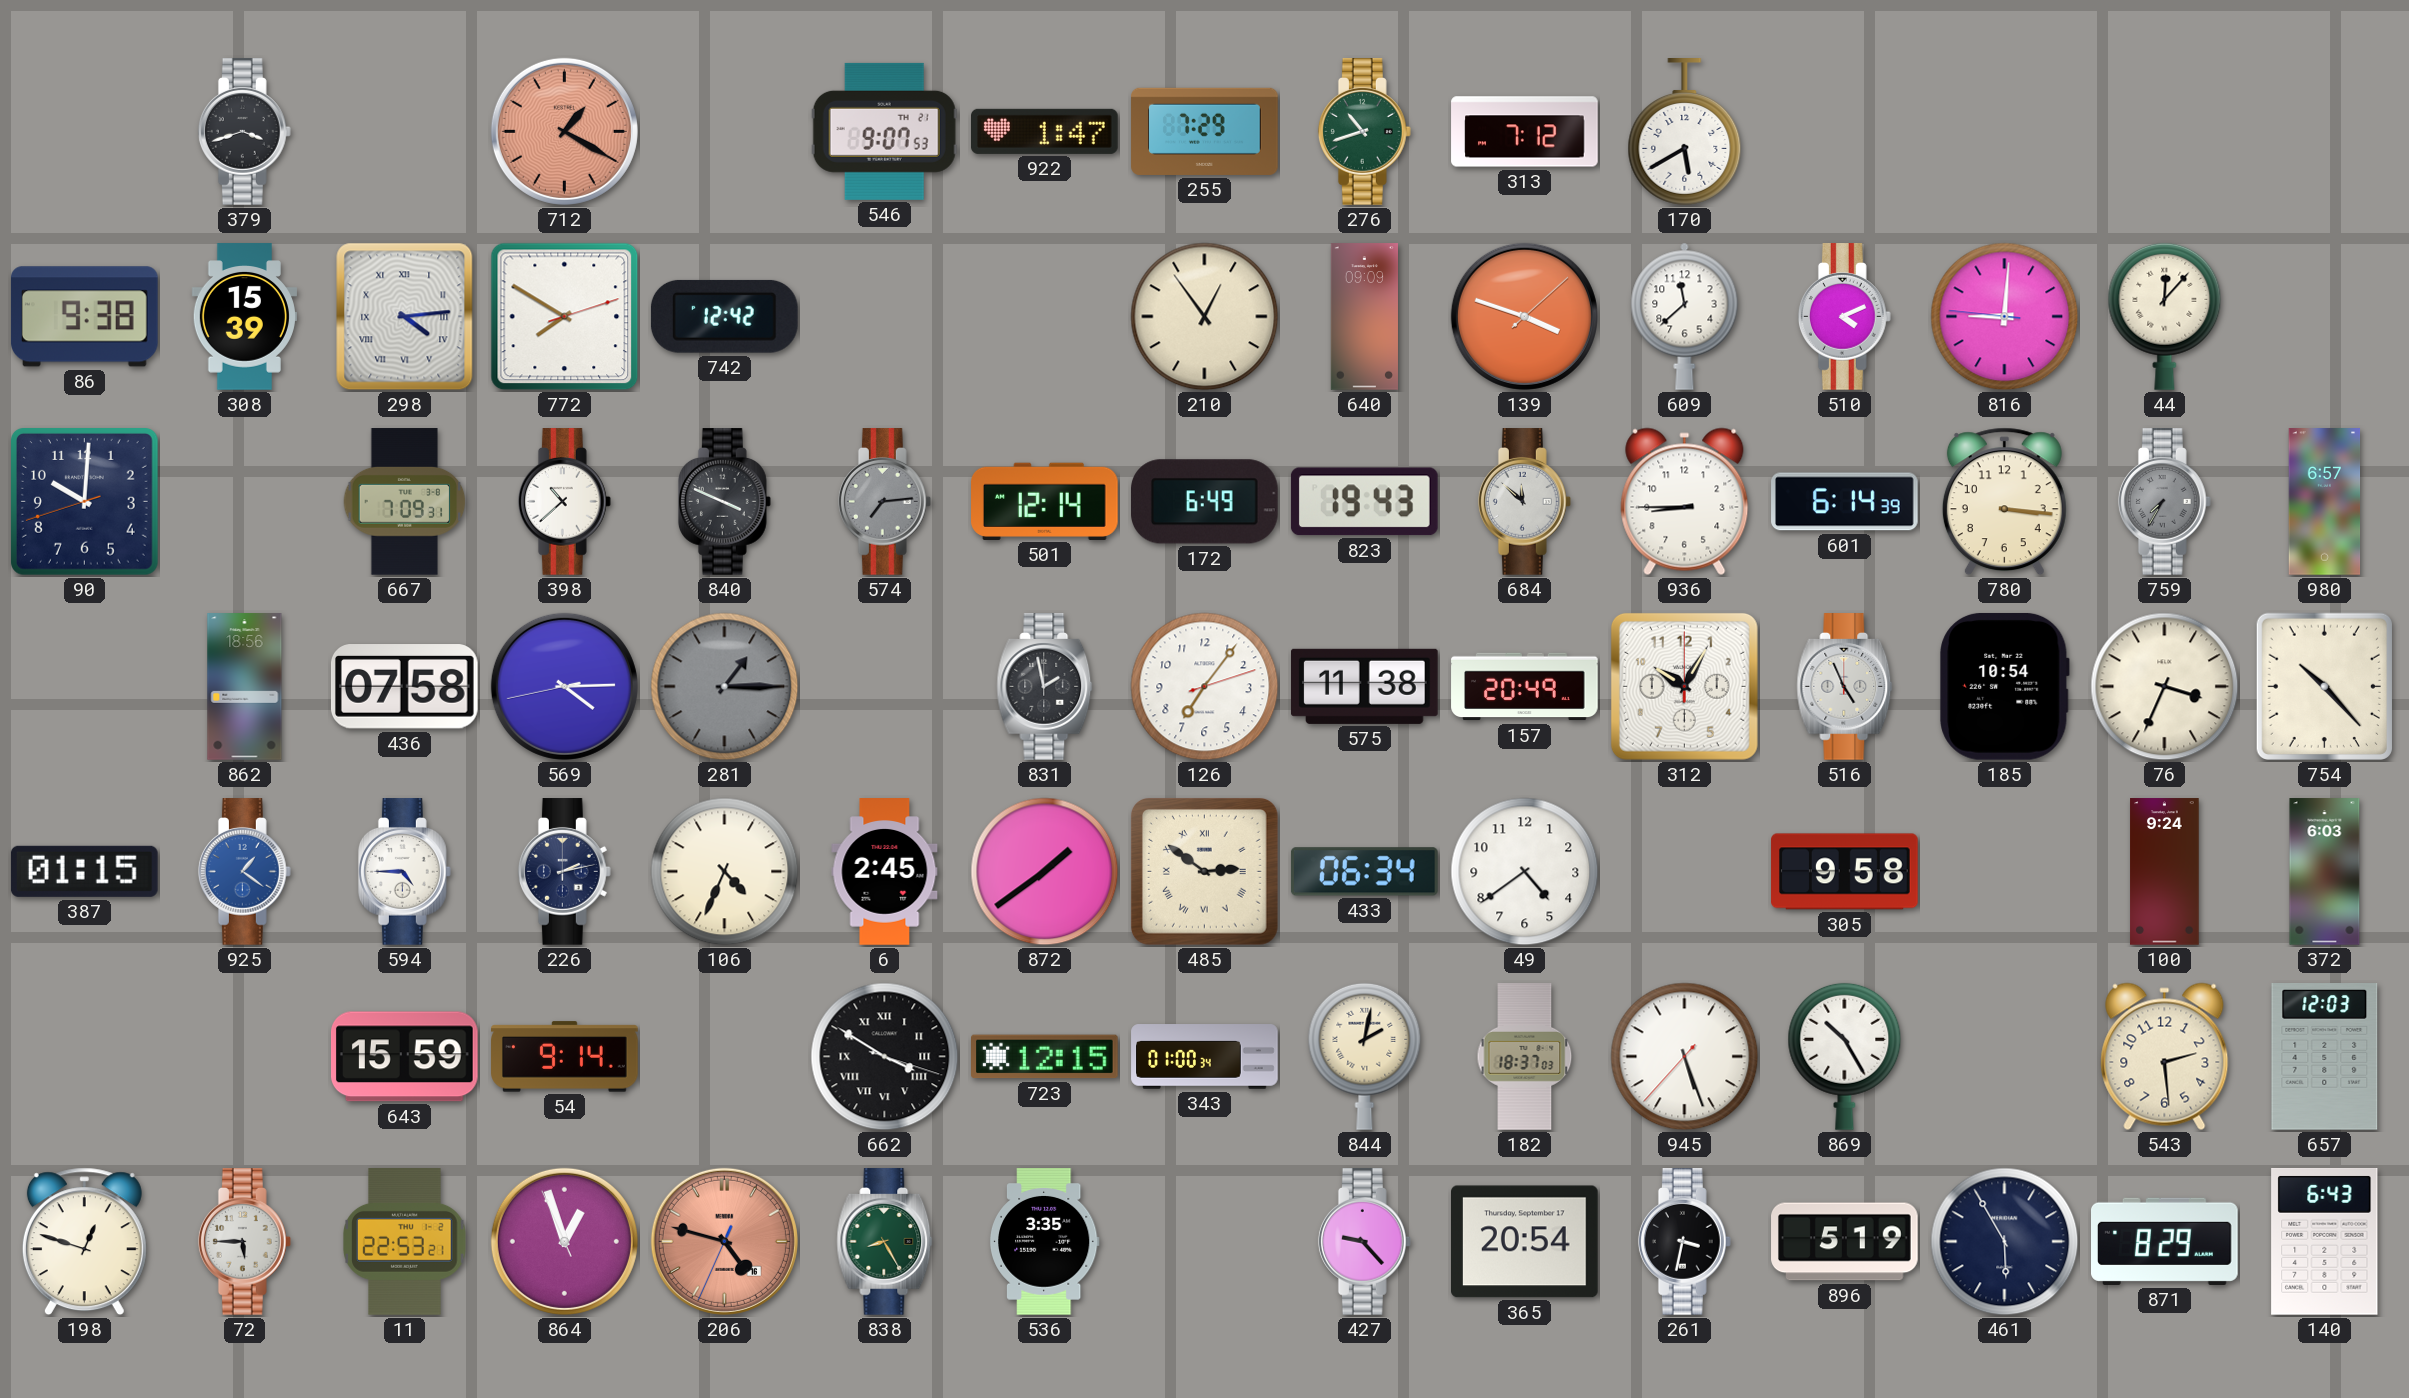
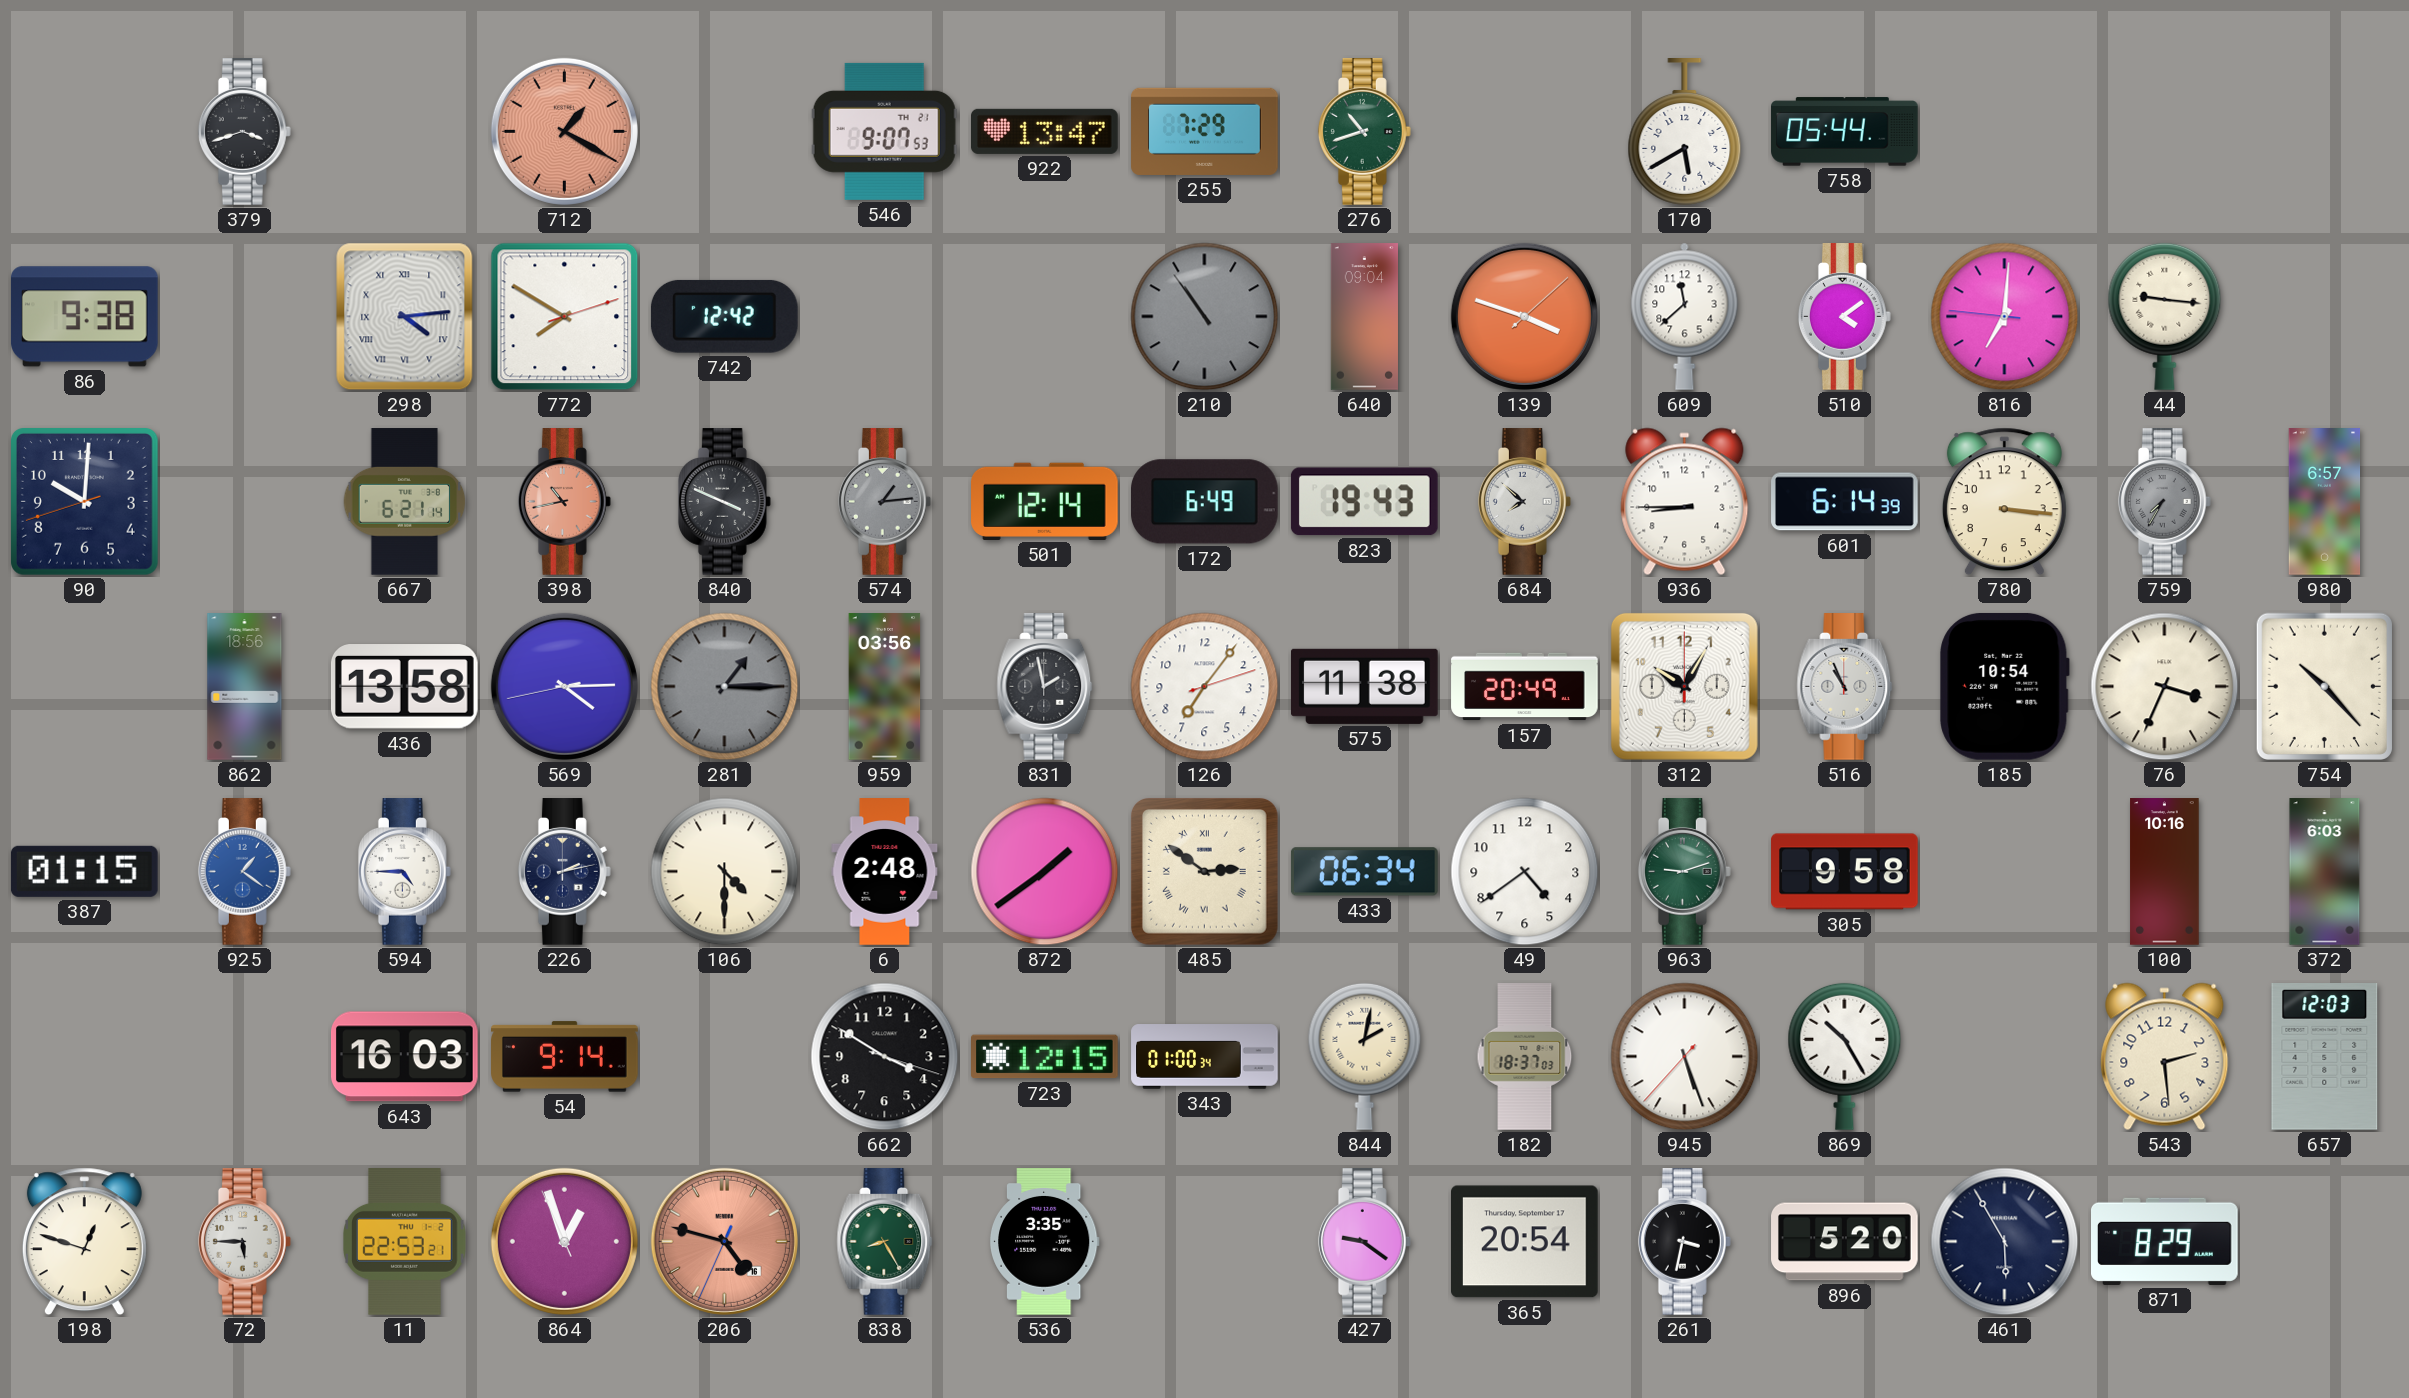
922: 1:47 -> 13:47
313: 7:12 -> none
758: none -> 05:44
308: 15:39 -> none
210: 12:54 -> 10:54
210 dial: cream -> grey
640: 09:09 -> 09:04
510: 4:11 -> 4:09
816: 9:00 -> 7:00
44: 12:07 -> 9:16
667: 7:09 -> 6:21
398: 10:38 -> 10:43
398 dial: white -> salmon
574: 7:14 -> 1:14
684: 11:52 -> 7:52
436: 07:58 -> 13:58
959: none -> 03:56
516: 4:56 -> 10:56
106: 4:34 -> 4:30
6: 2:45 -> 2:48
963: none -> 9:12
100: 9:24 -> 10:16
643: 15:59 -> 16:03
662 numerals: Roman -> Arabic
427: 9:23 -> 9:21
896: 5:19 -> 5:20
140: 6:43 -> none
